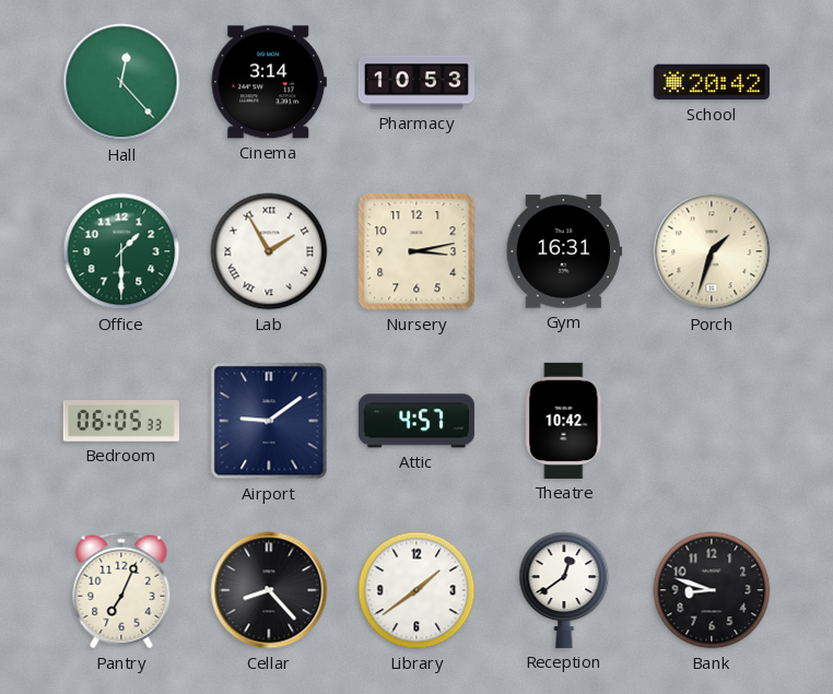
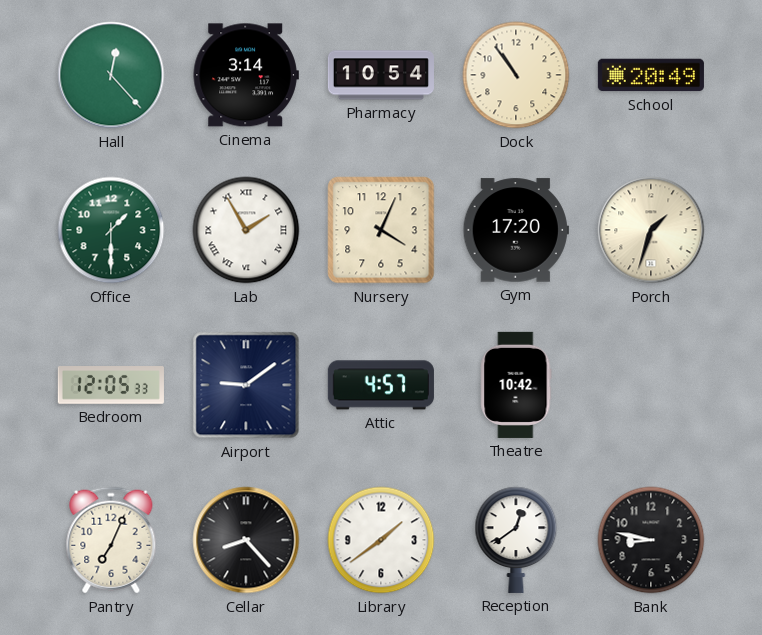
Pharmacy: 10:53 -> 10:54
Dock: none -> 10:54
School: 20:42 -> 20:49
Nursery: 3:13 -> 4:04
Gym: 16:31 -> 17:20
Bedroom: 06:05 -> 12:05
Bank: 8:48 -> 8:47
